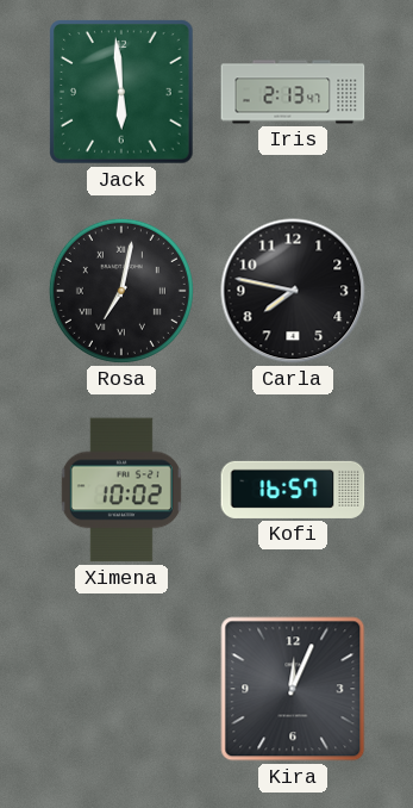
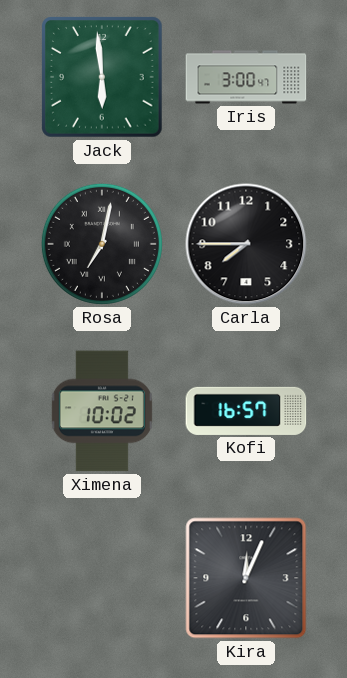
Iris: 2:13 -> 3:00
Carla: 7:47 -> 7:45
